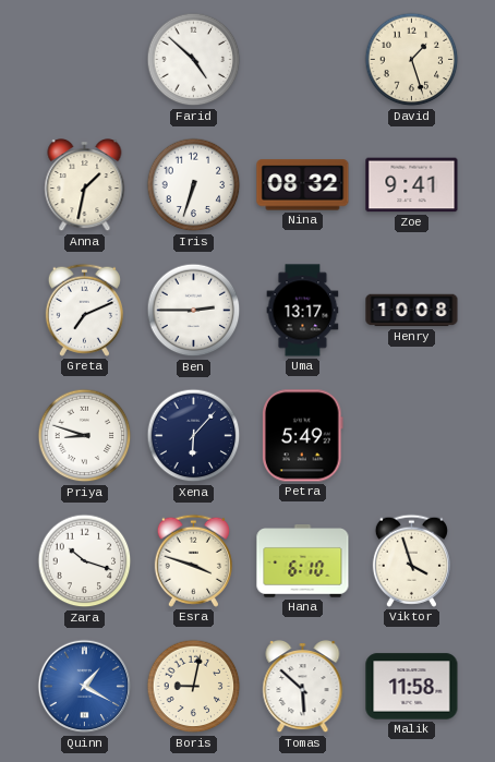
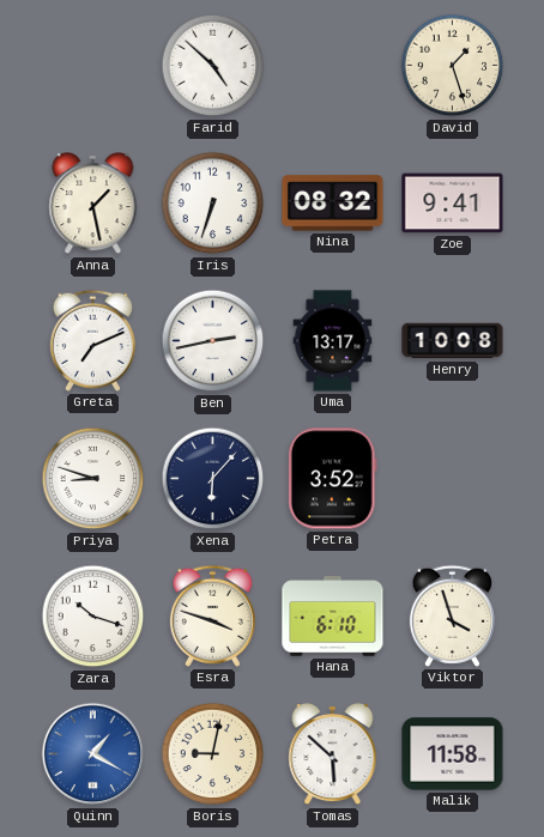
Anna: 1:32 -> 1:28
Ben: 2:45 -> 2:43
Petra: 5:49 -> 3:52
